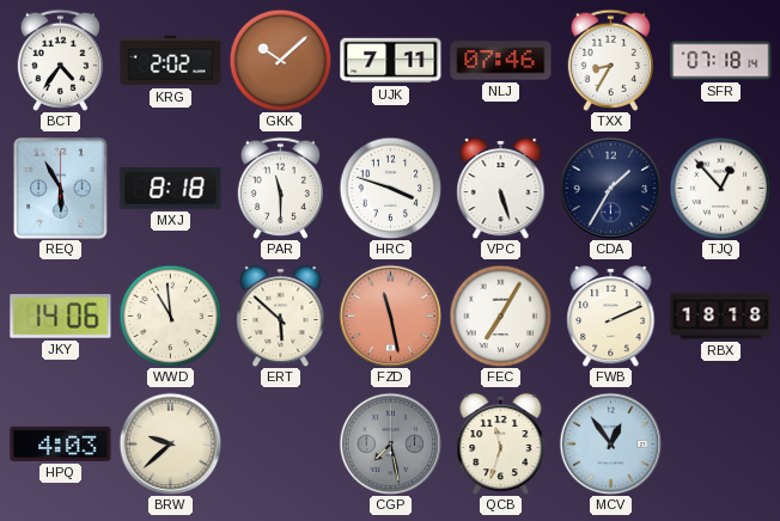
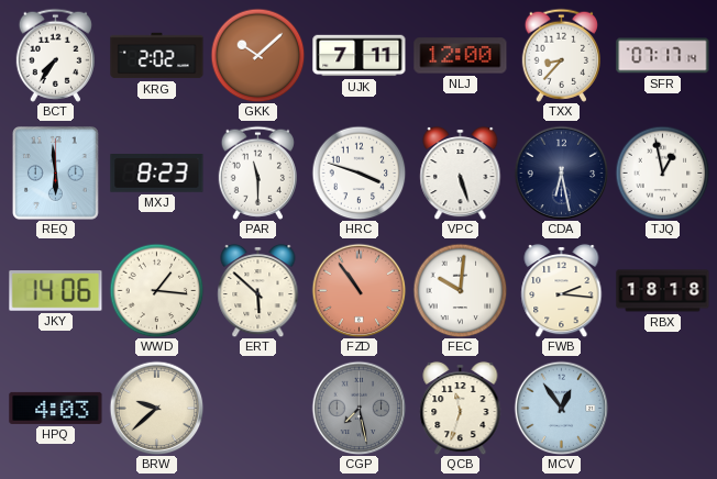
BCT: 4:36 -> 7:36
NLJ: 07:46 -> 12:00
TXX: 8:35 -> 8:37
SFR: 07:18 -> 07:17
REQ: 5:55 -> 5:59
MXJ: 8:18 -> 8:23
CDA: 1:35 -> 6:28
TJQ: 12:53 -> 12:58
WWD: 10:59 -> 1:16
FZD: 11:28 -> 10:54
FEC: 7:05 -> 10:01
FWB: 2:11 -> 2:16
